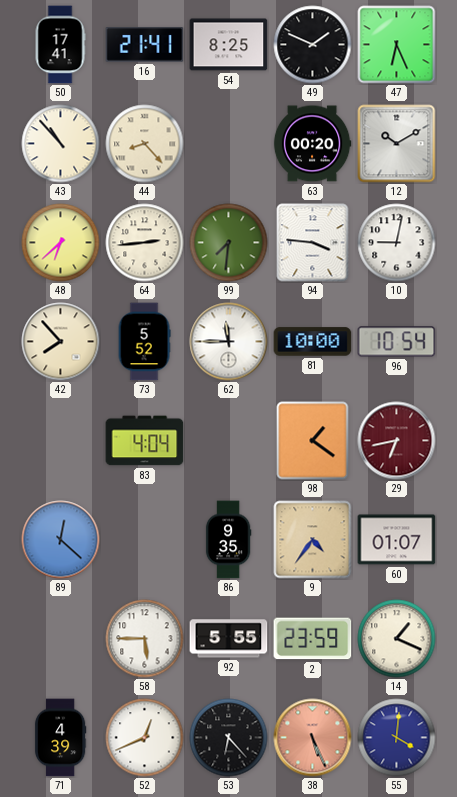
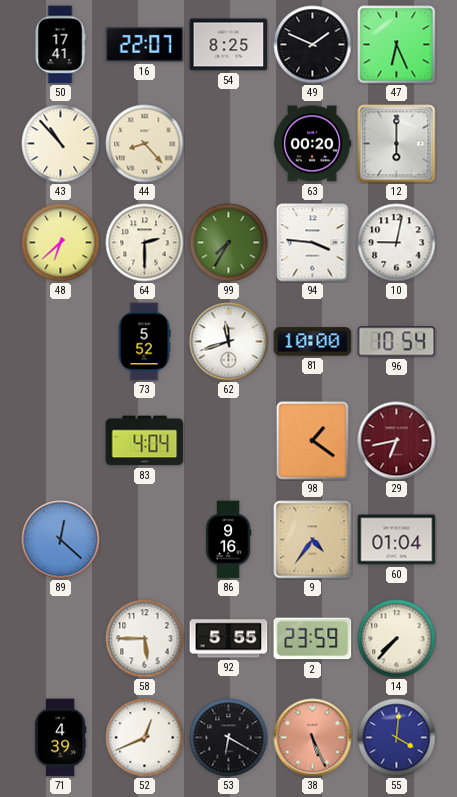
16: 21:41 -> 22:07
12: 10:10 -> 6:00
64: 2:44 -> 2:30
99: 7:31 -> 7:35
42: 7:53 -> none
62: 11:45 -> 11:42
86: 9:35 -> 9:16
60: 01:07 -> 01:04
14: 1:19 -> 7:37
53: 6:23 -> 6:20
